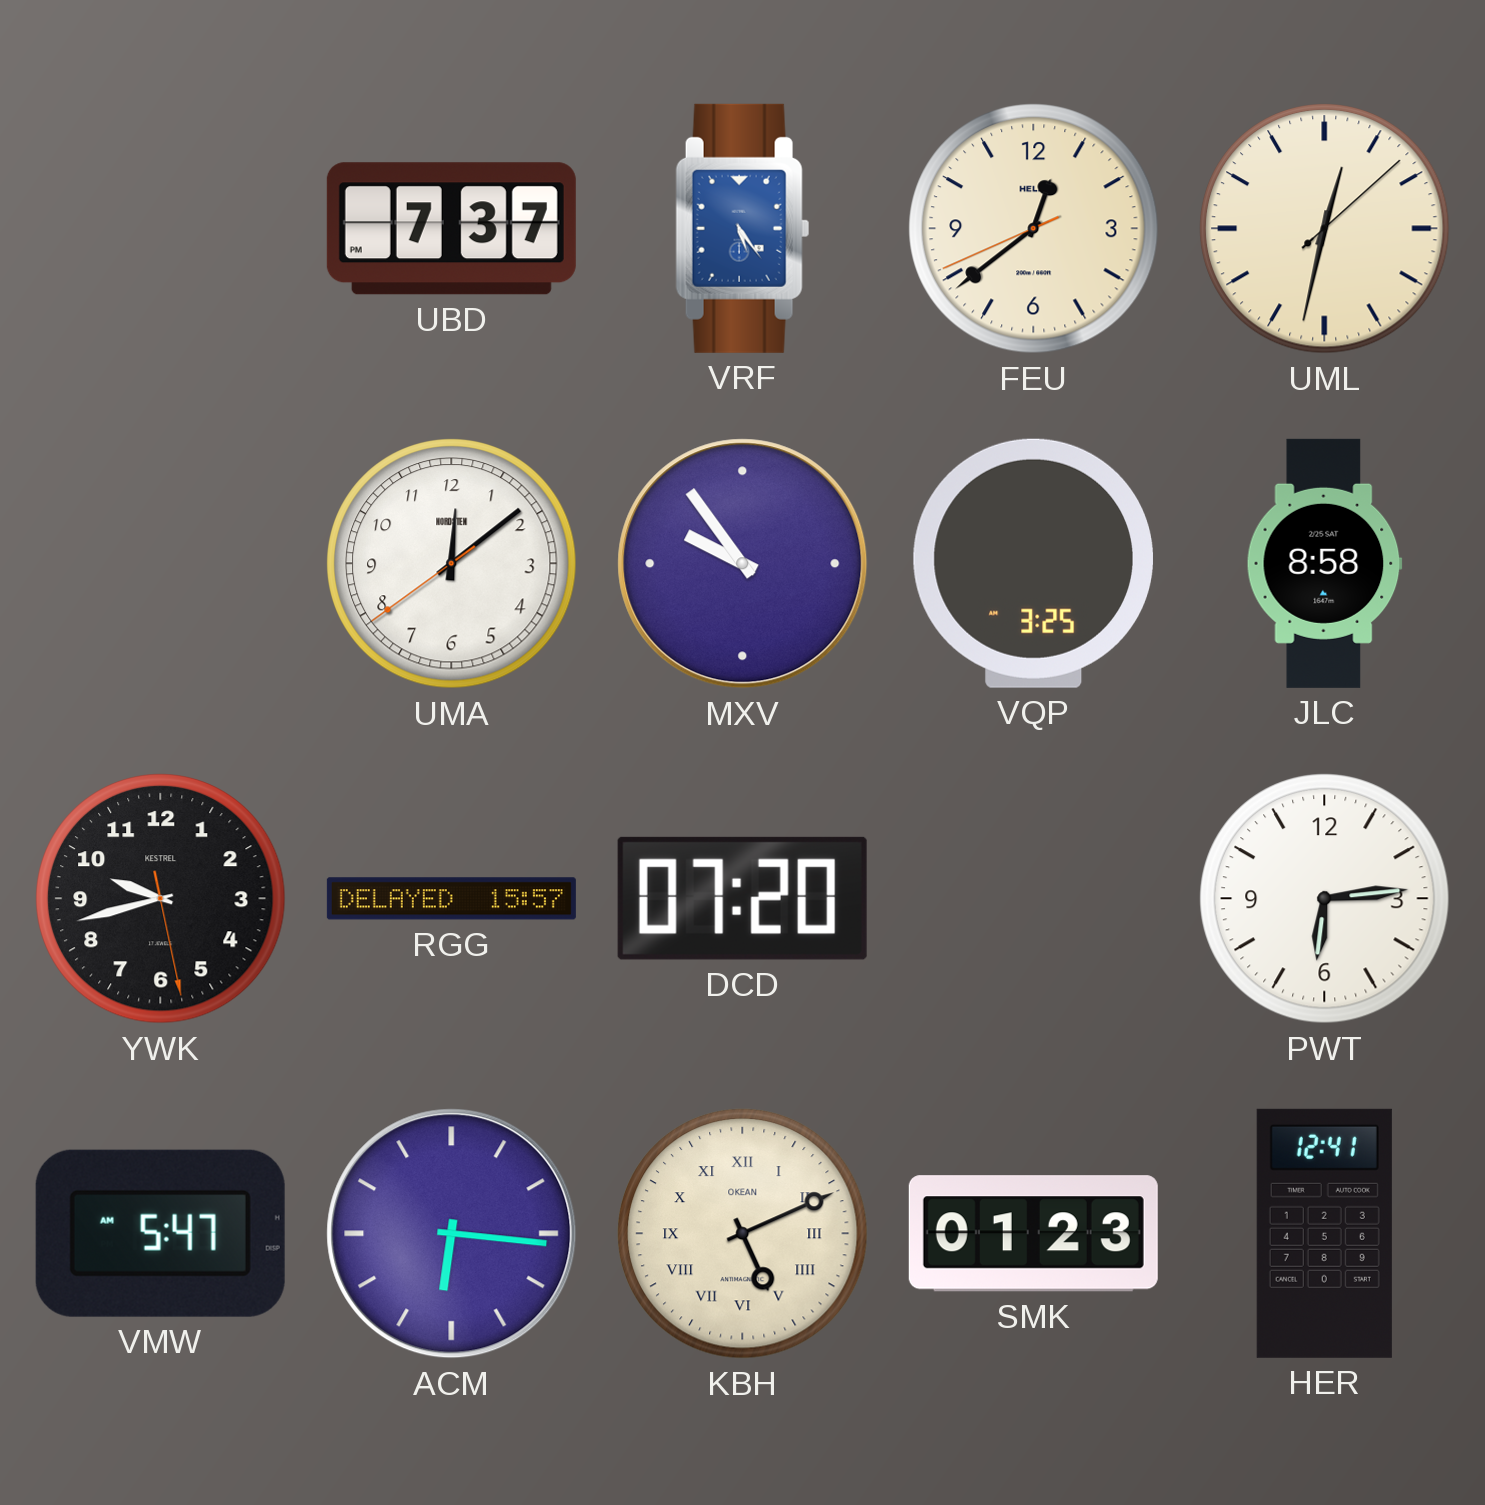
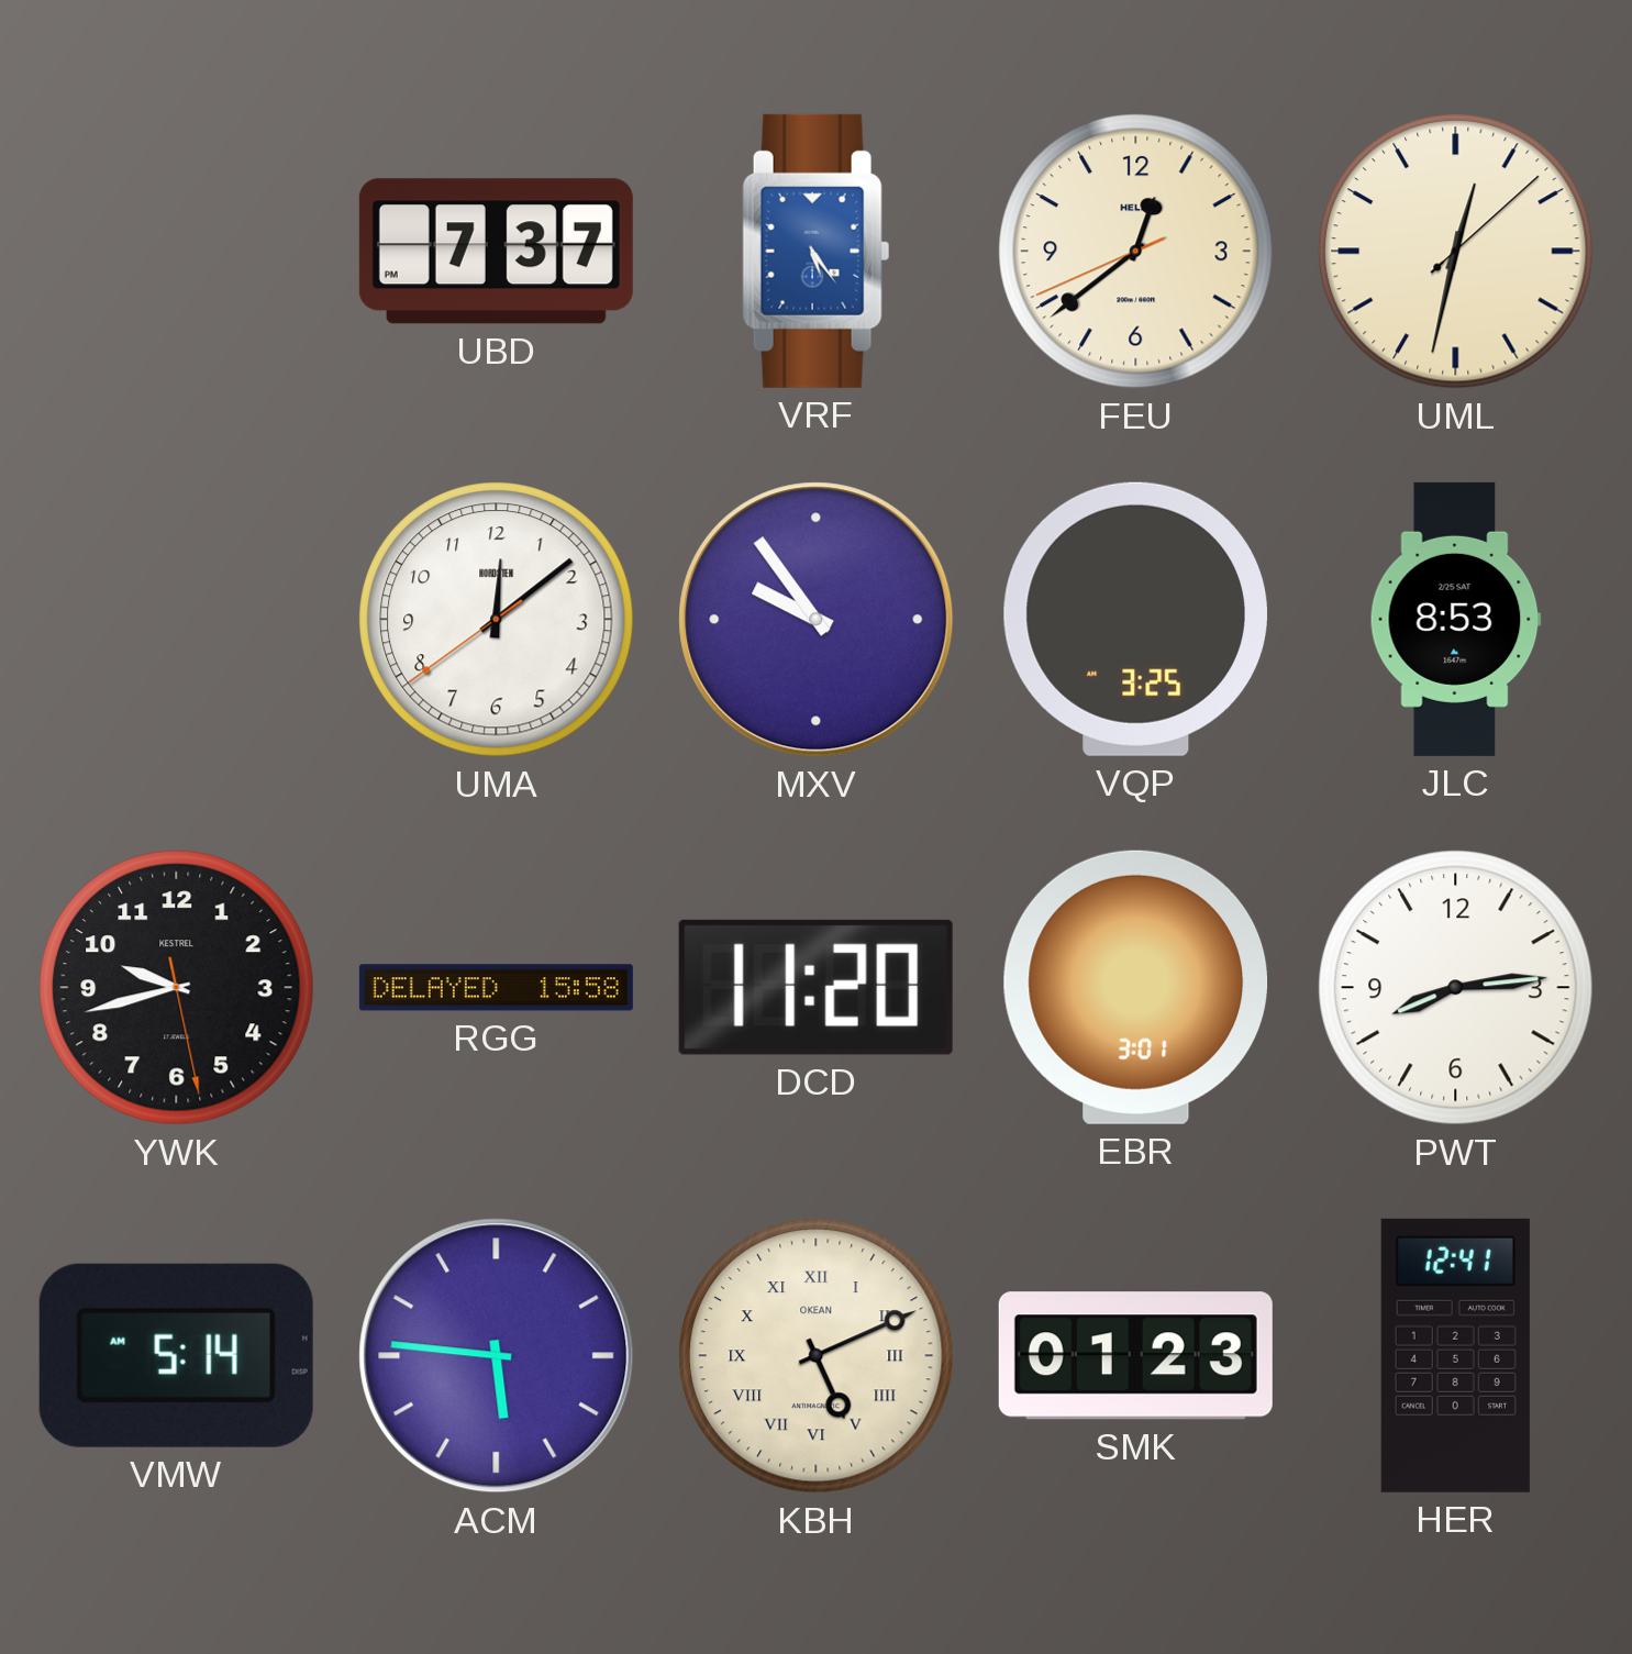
JLC: 8:58 -> 8:53
RGG: 15:57 -> 15:58
DCD: 07:20 -> 11:20
EBR: none -> 3:01
PWT: 6:14 -> 8:14
VMW: 5:47 -> 5:14
ACM: 6:16 -> 5:46
